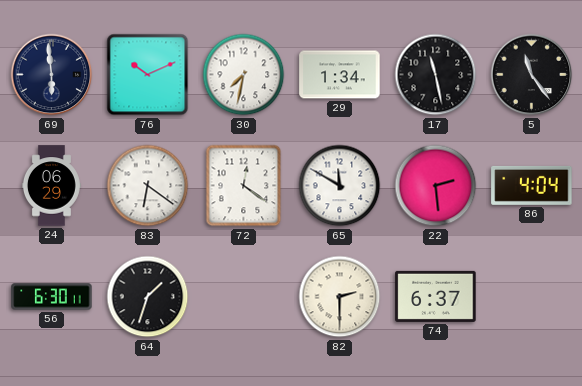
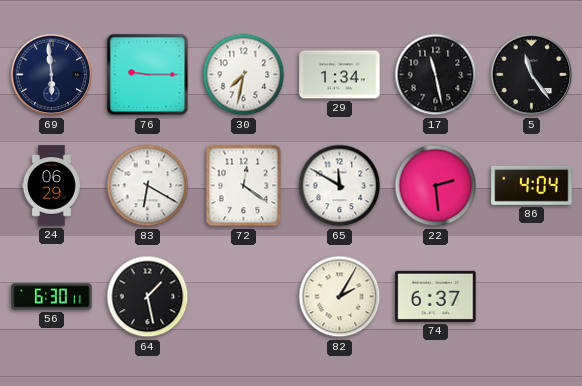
76: 10:11 -> 9:15
83: 6:21 -> 6:20
64: 1:33 -> 1:28
82: 2:30 -> 2:05
